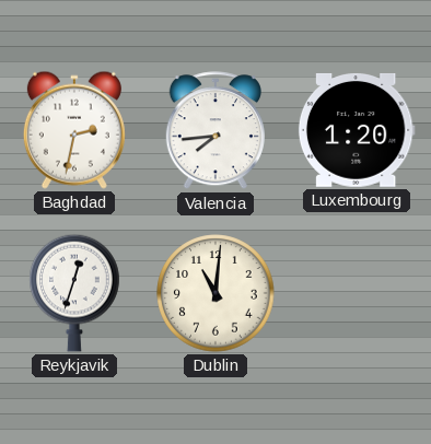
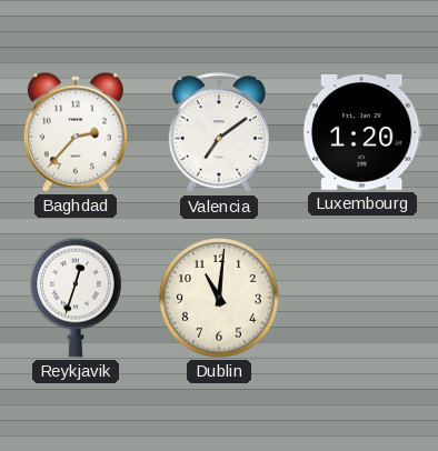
Baghdad: 2:32 -> 2:37
Valencia: 7:44 -> 7:09
